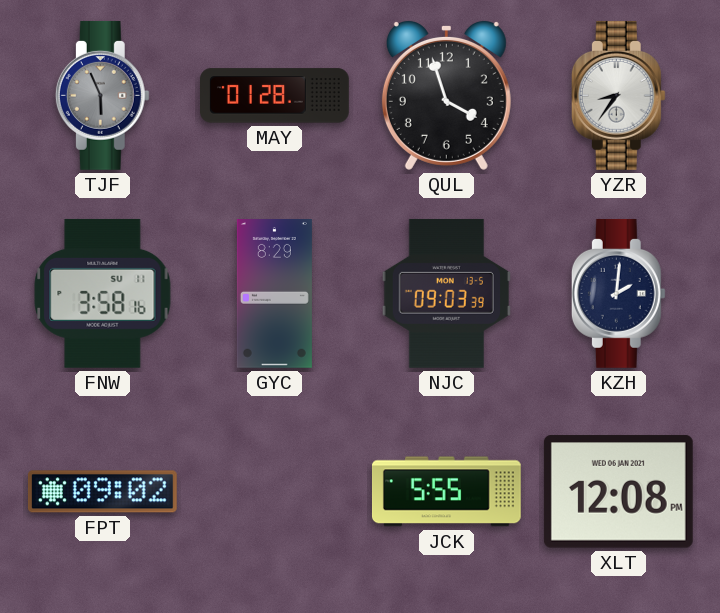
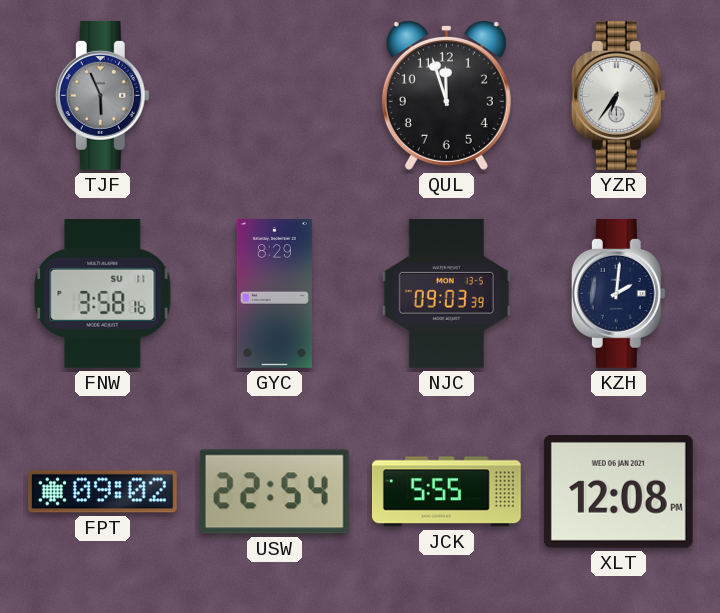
MAY: 01:28 -> none
QUL: 3:57 -> 11:57
YZR: 8:36 -> 6:36
USW: none -> 22:54
